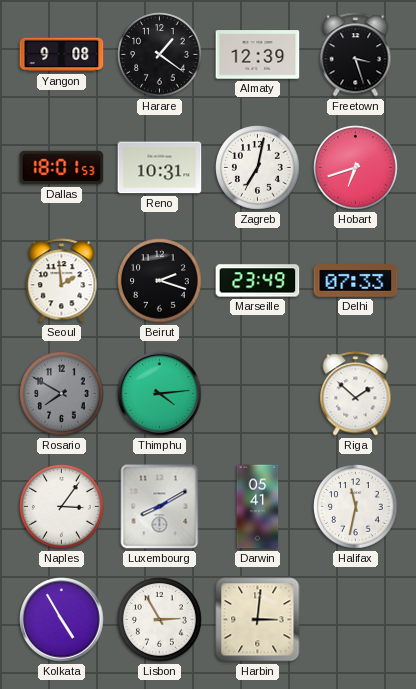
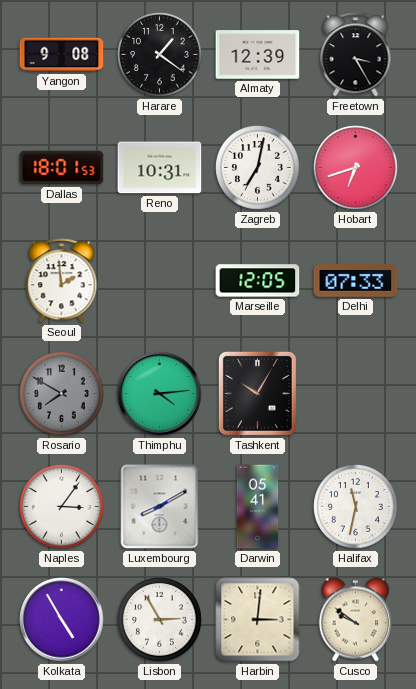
Freetown: 3:27 -> 3:25
Beirut: 2:18 -> none
Marseille: 23:49 -> 12:05
Tashkent: none -> 10:05
Riga: 1:52 -> none
Cusco: none -> 9:51
